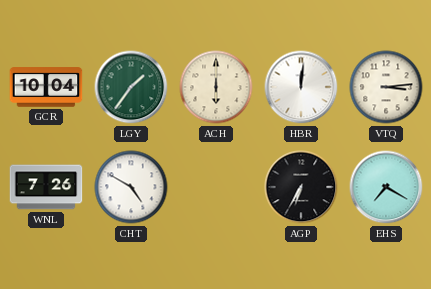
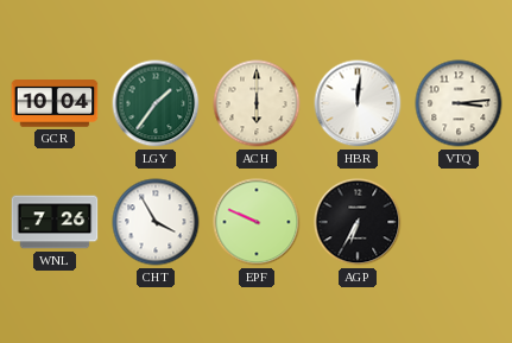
CHT: 4:50 -> 3:55
EPF: none -> 9:49
EHS: 7:20 -> none
